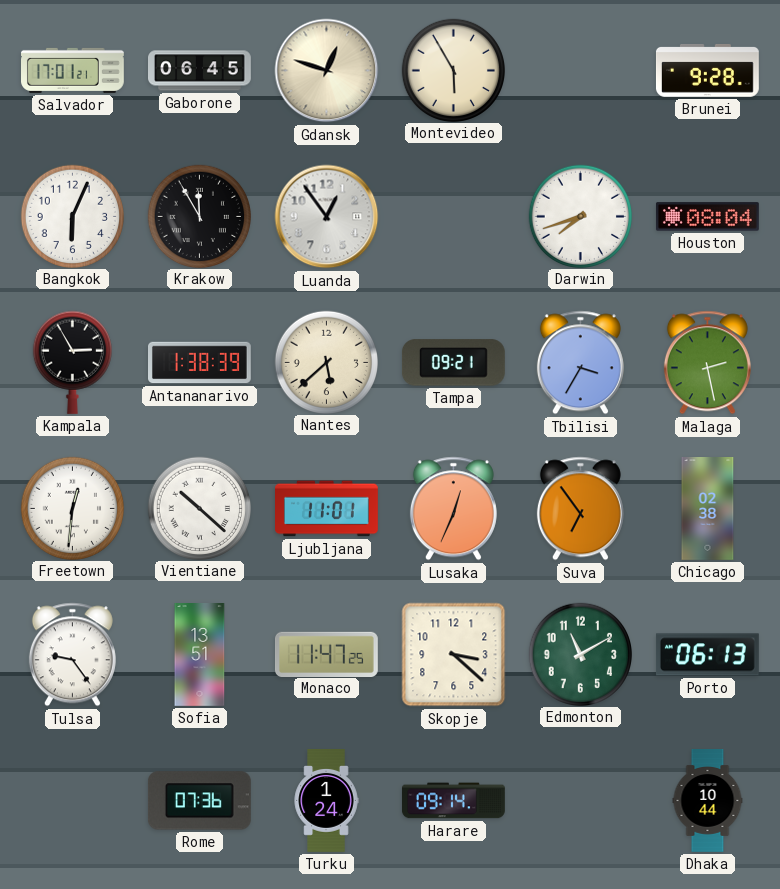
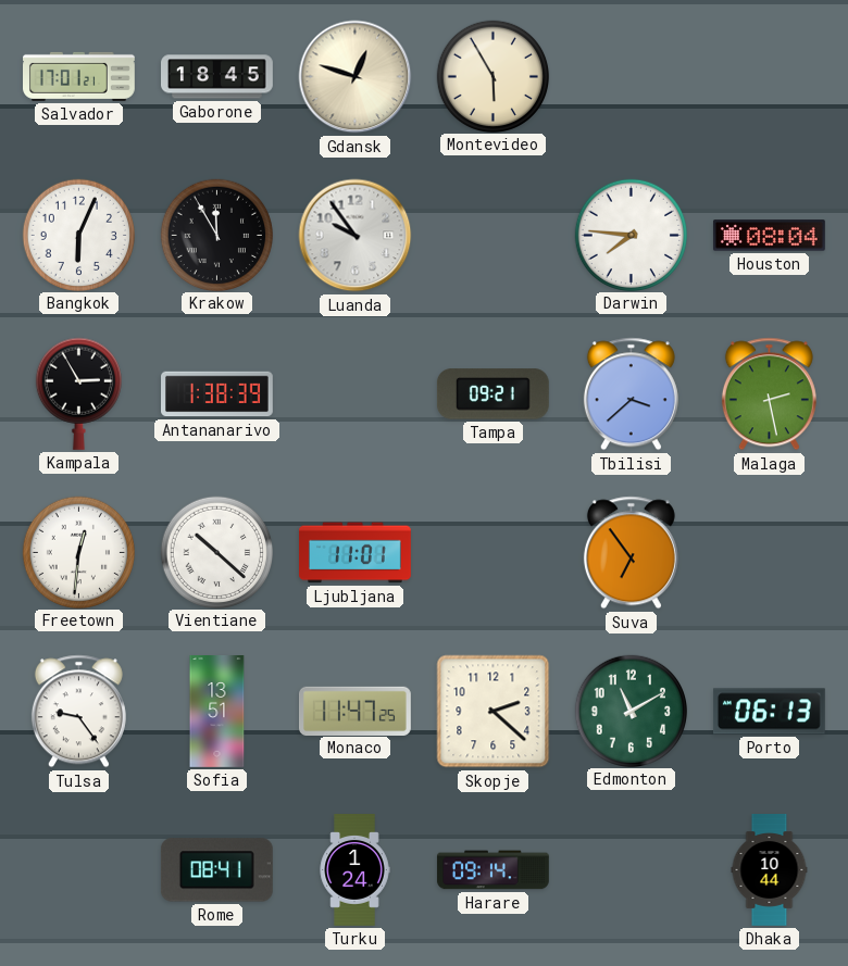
Gaborone: 06:45 -> 18:45
Brunei: 9:28 -> none
Luanda: 12:54 -> 9:54
Darwin: 7:42 -> 7:46
Nantes: 5:38 -> none
Tbilisi: 3:35 -> 3:38
Lusaka: 12:34 -> none
Chicago: 02:38 -> none
Skopje: 3:22 -> 2:22
Rome: 07:36 -> 08:41
